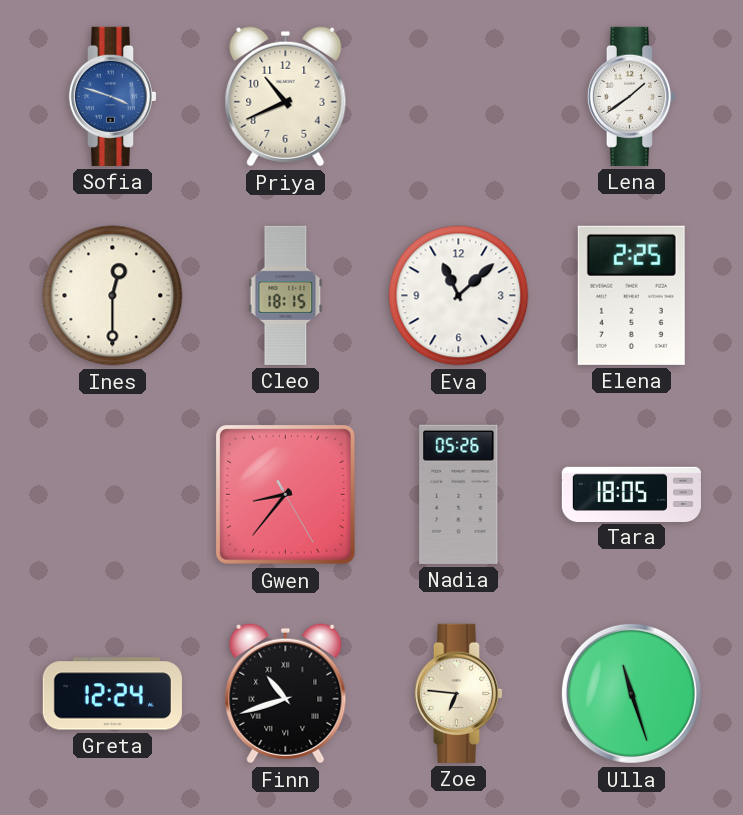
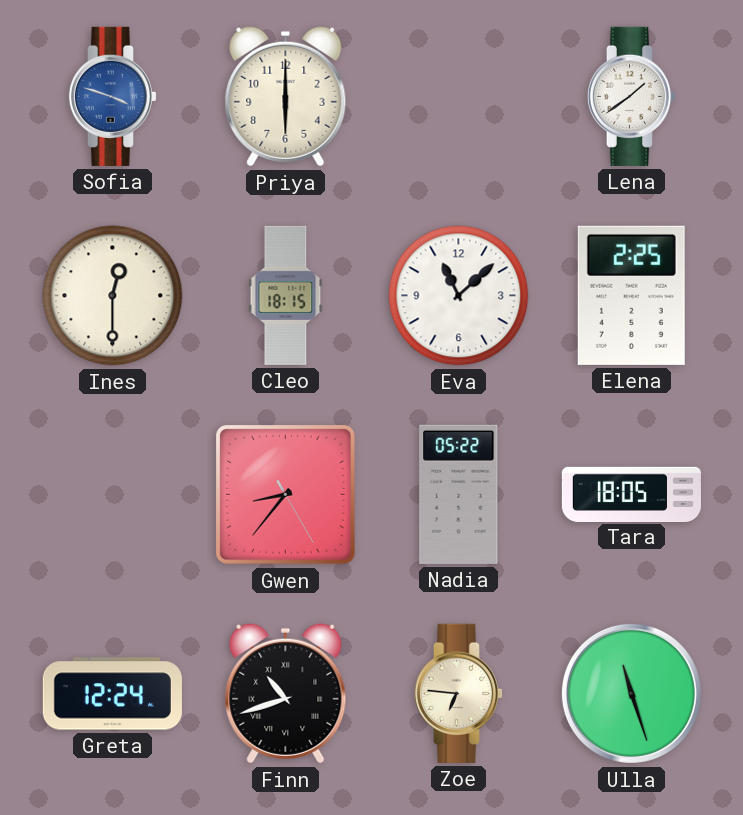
Priya: 10:41 -> 6:00
Nadia: 05:26 -> 05:22
